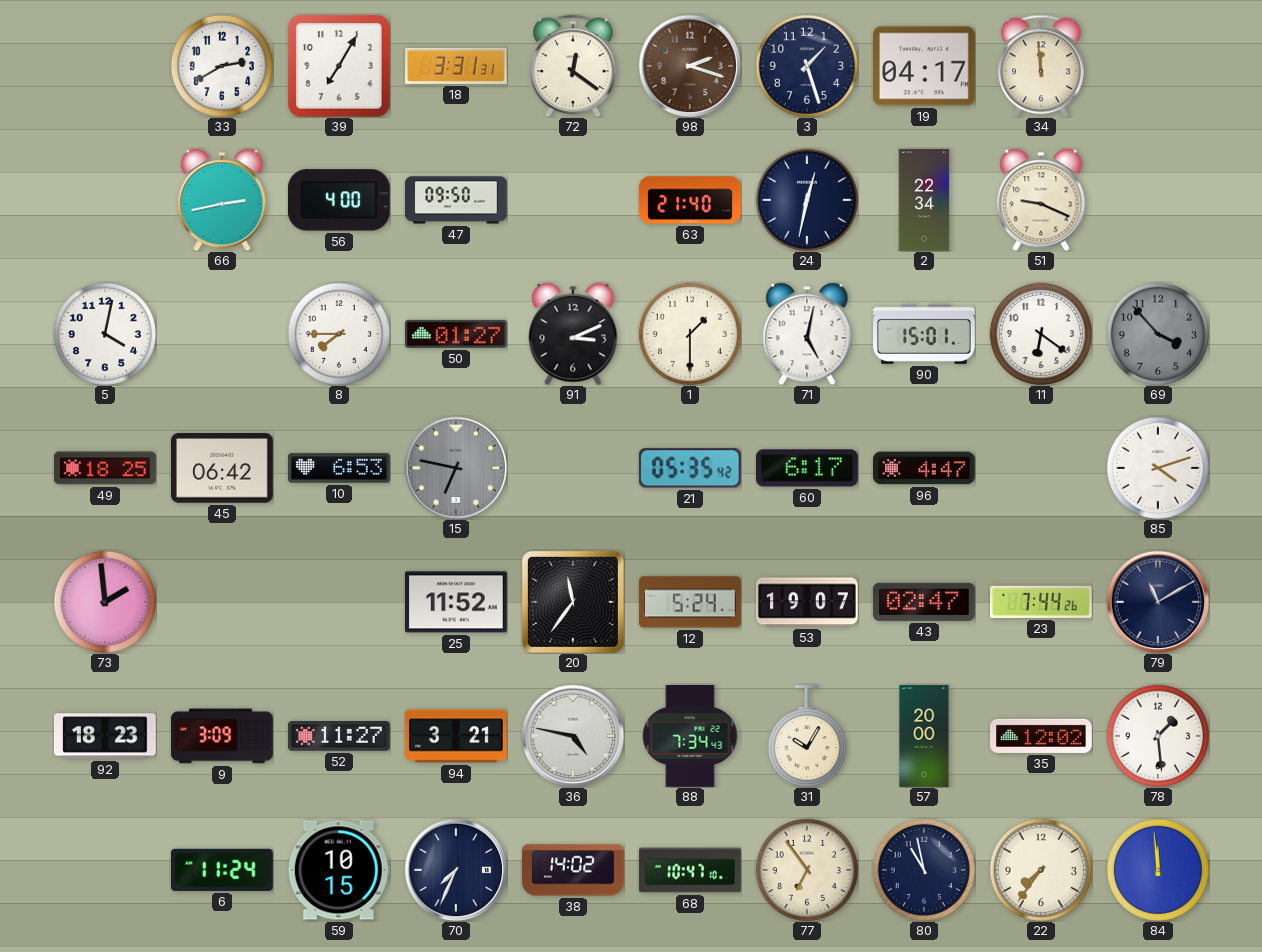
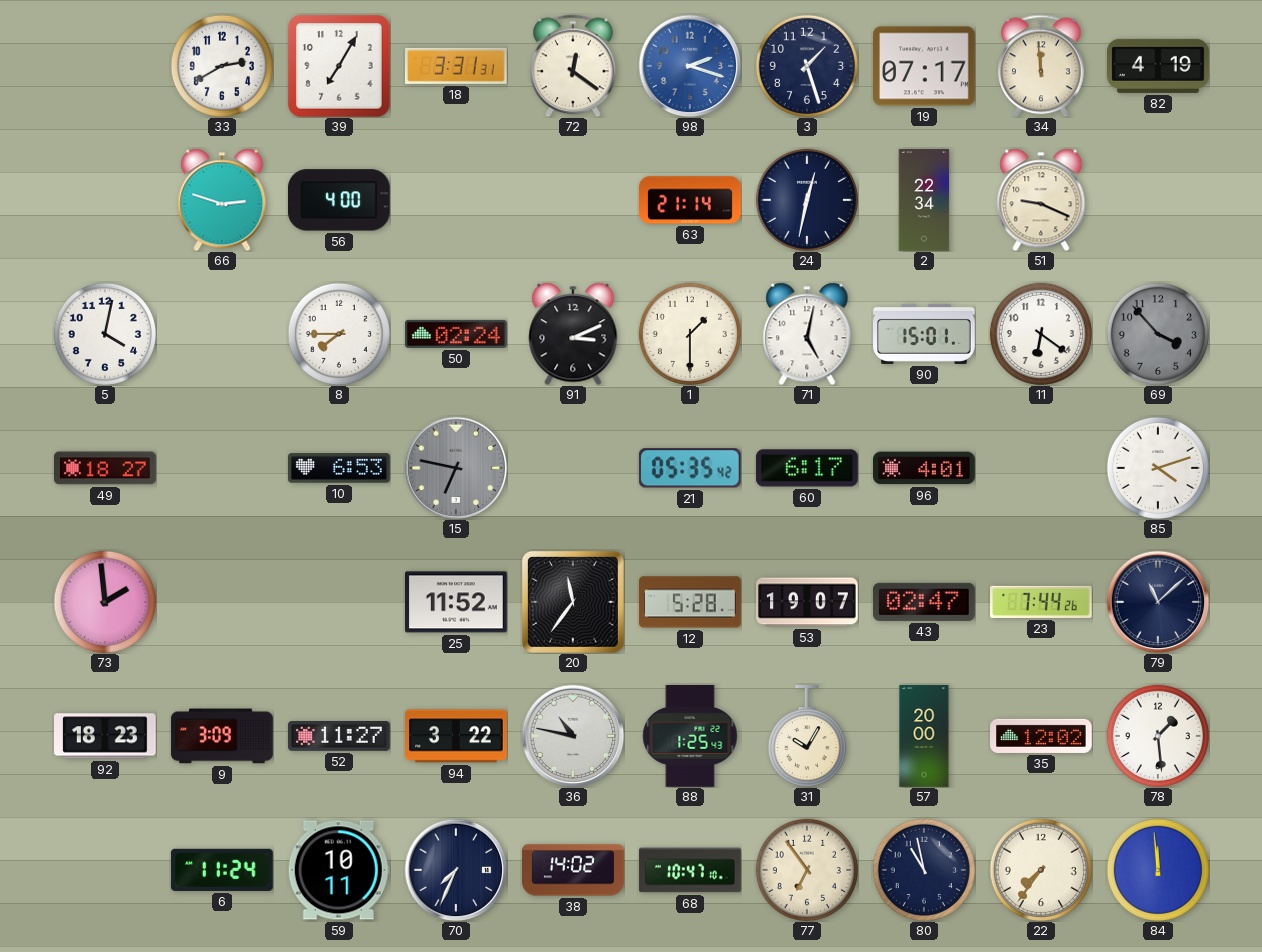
98 dial: brown -> blue
19: 04:17 -> 07:17
82: none -> 4:19
66: 2:43 -> 2:48
47: 09:50 -> none
63: 21:40 -> 21:14
50: 01:27 -> 02:24
49: 18:25 -> 18:27
45: 06:42 -> none
96: 4:47 -> 4:01
12: 5:24 -> 5:28
79: 11:10 -> 11:08
94: 3:21 -> 3:22
36: 4:47 -> 10:47
88: 7:34 -> 1:25
59: 10:15 -> 10:11
